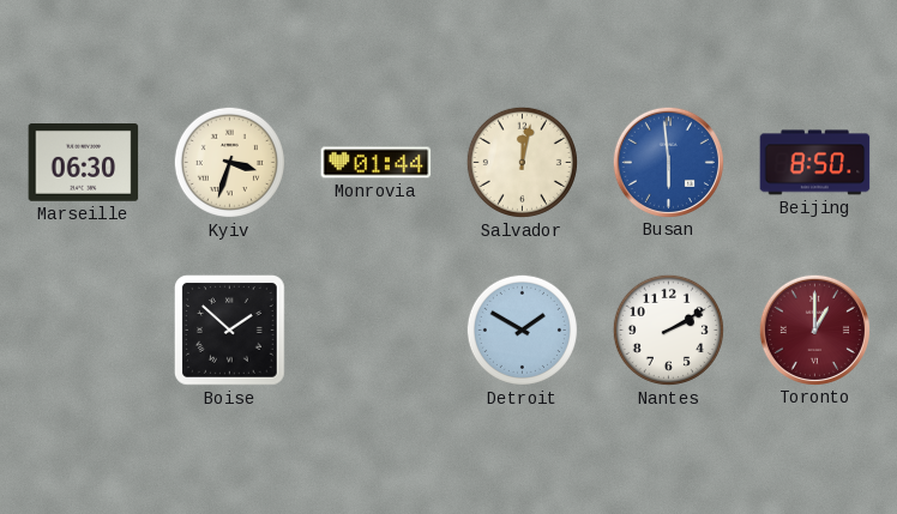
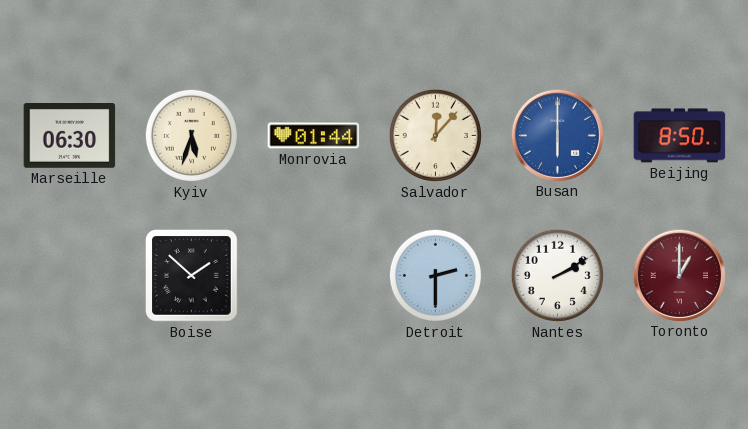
Kyiv: 3:33 -> 5:33
Salvador: 12:02 -> 12:07
Busan: 5:59 -> 6:00
Detroit: 1:50 -> 2:30
